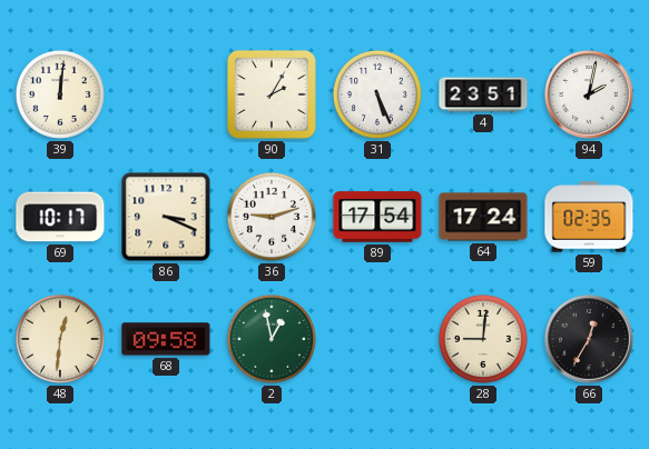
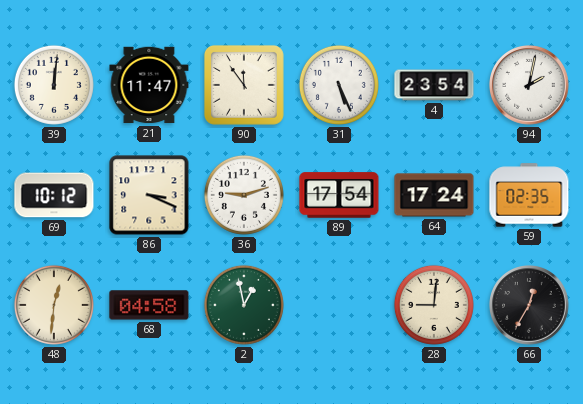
21: none -> 11:47
90: 2:05 -> 11:54
4: 23:51 -> 23:54
69: 10:17 -> 10:12
68: 09:58 -> 04:58
